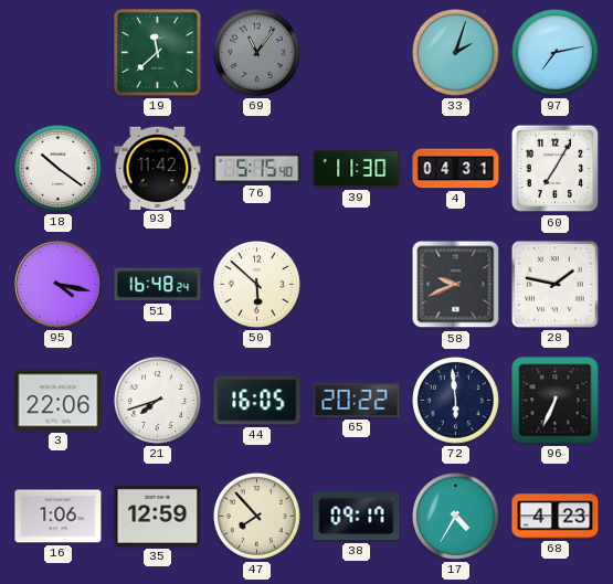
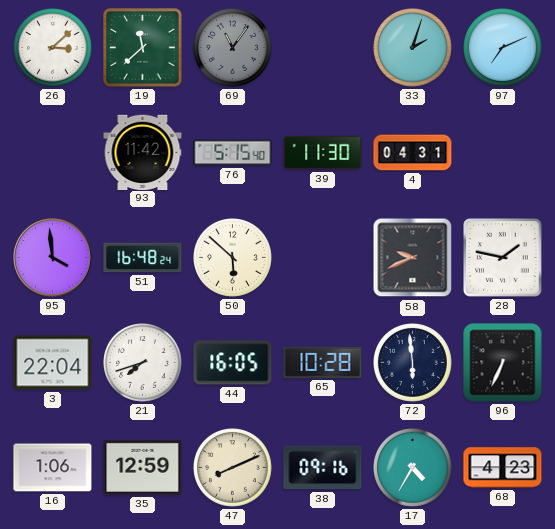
26: none -> 3:08
97: 7:13 -> 7:11
18: 10:21 -> none
60: 7:05 -> none
95: 4:17 -> 3:59
3: 22:06 -> 22:04
65: 20:22 -> 10:28
47: 7:53 -> 8:11
38: 09:17 -> 09:16
